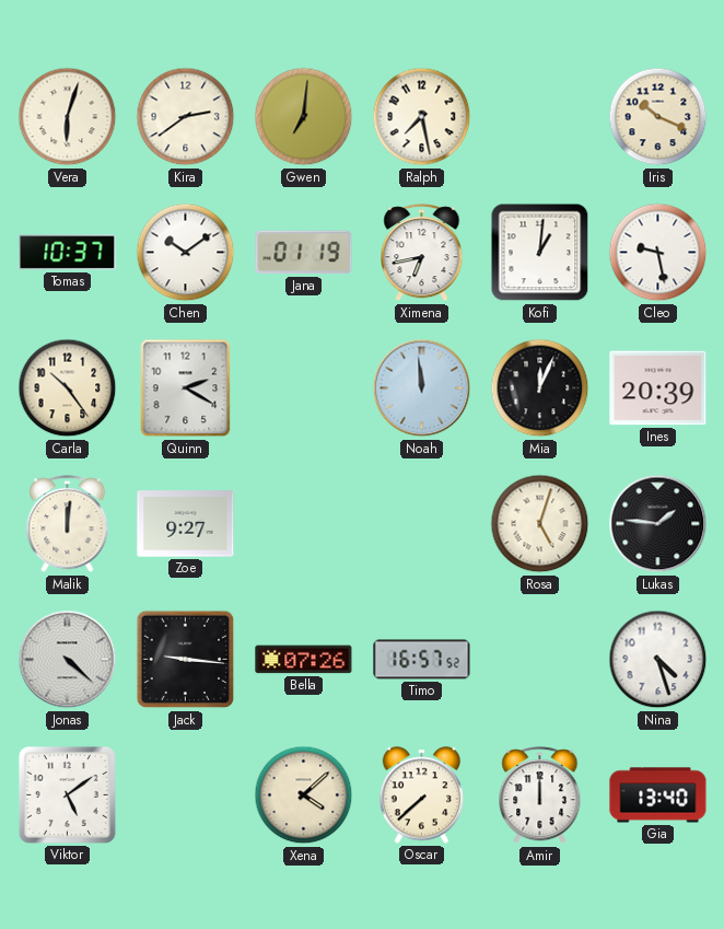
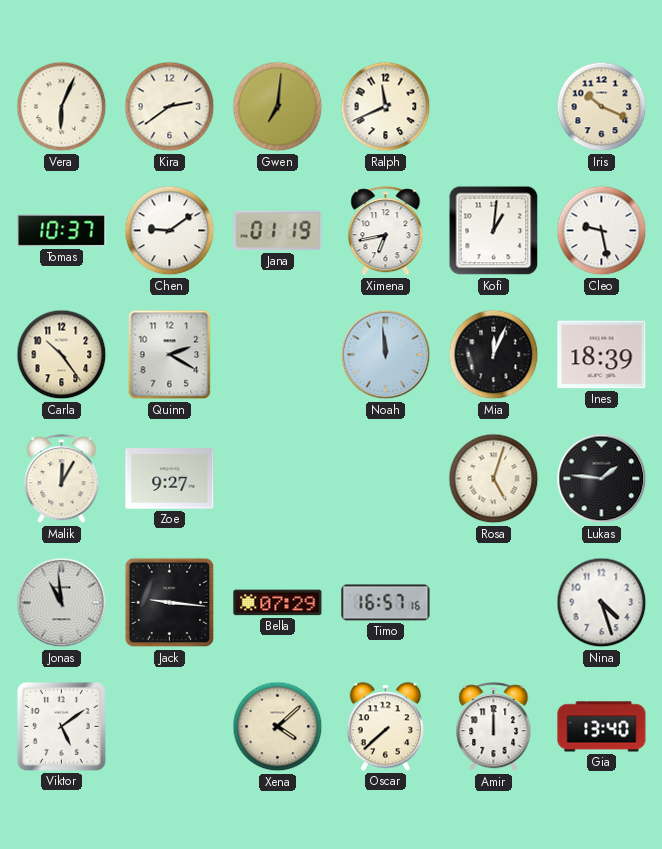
Vera: 6:03 -> 6:04
Ralph: 7:28 -> 11:41
Chen: 10:09 -> 9:09
Ines: 20:39 -> 18:39
Malik: 12:01 -> 12:05
Jonas: 4:22 -> 10:59
Bella: 07:26 -> 07:29
Timo: 16:57:52 -> 16:57:16
